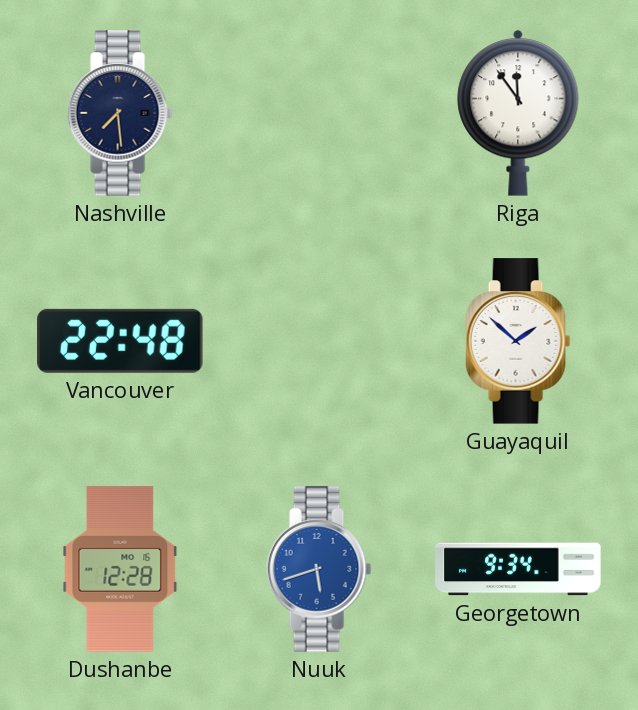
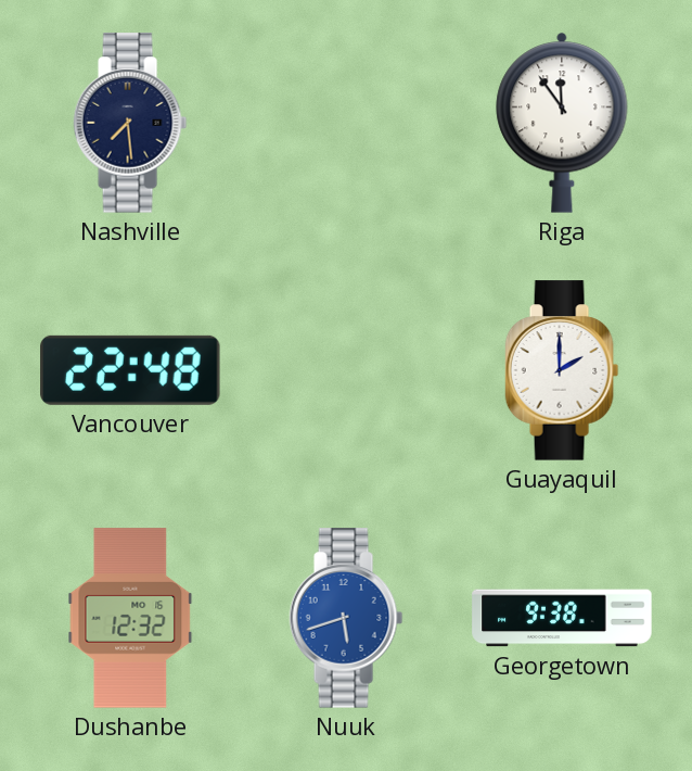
Guayaquil: 1:52 -> 2:00
Dushanbe: 12:28 -> 12:32
Georgetown: 9:34 -> 9:38
